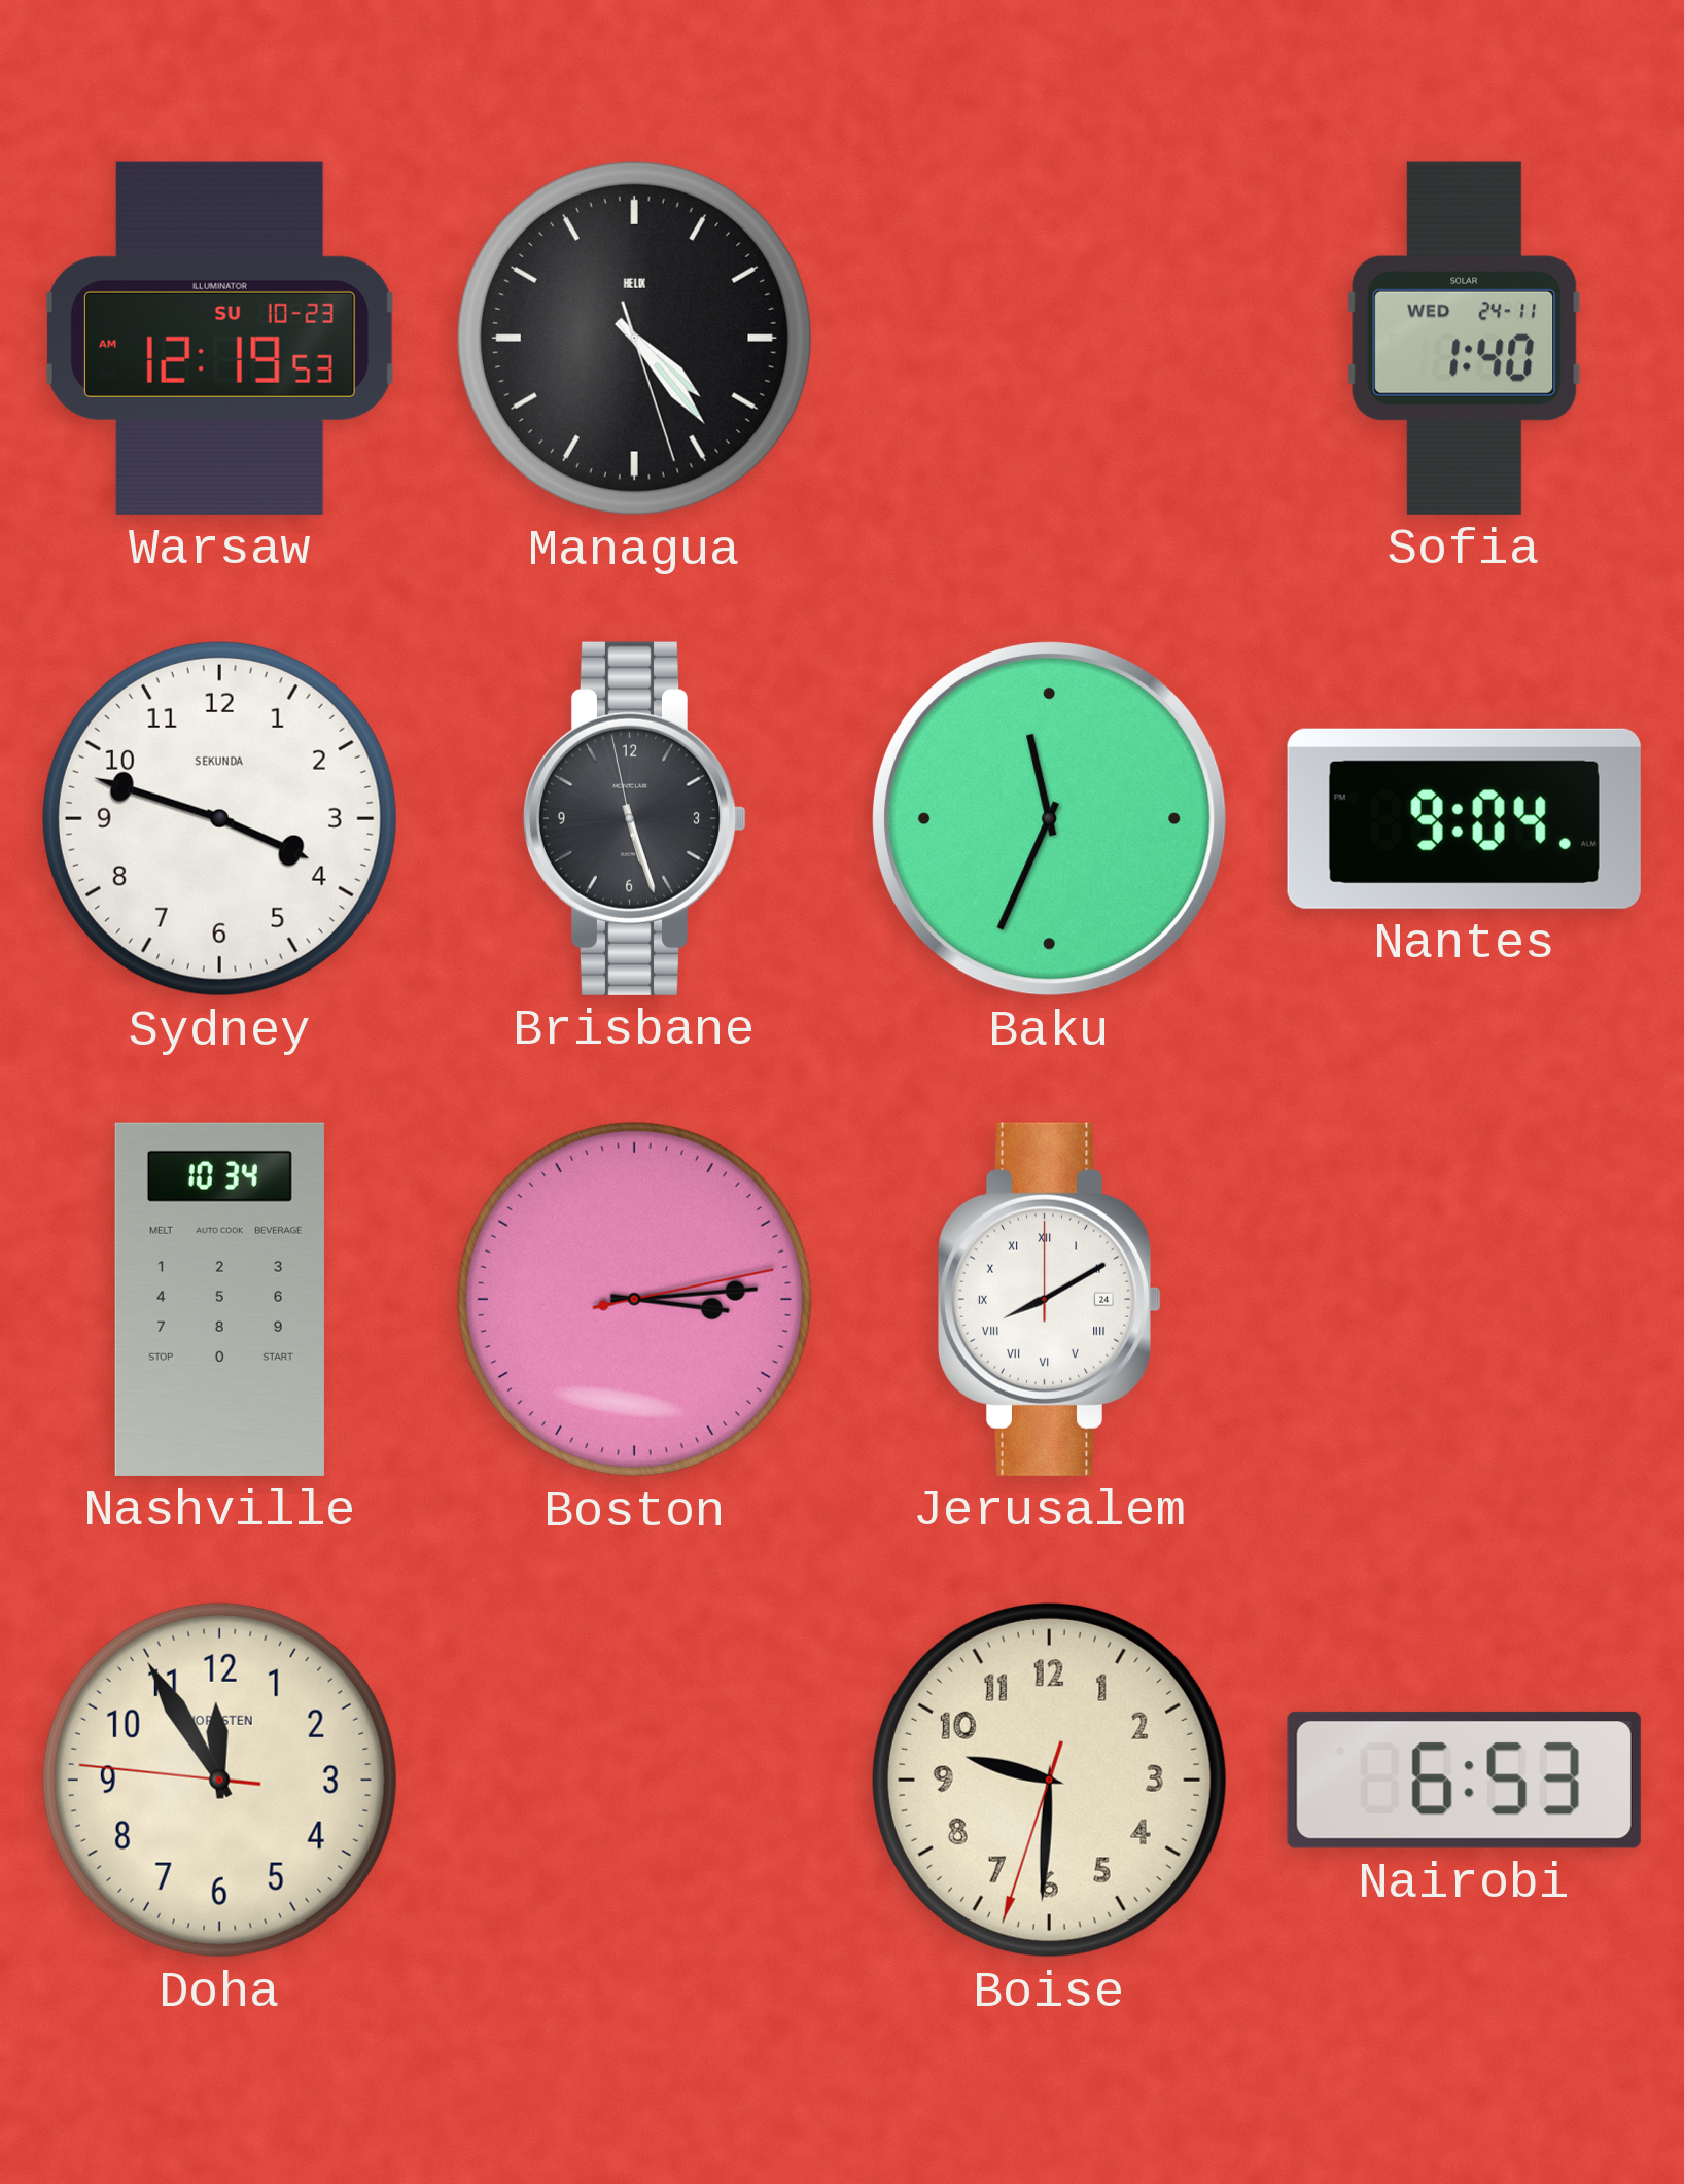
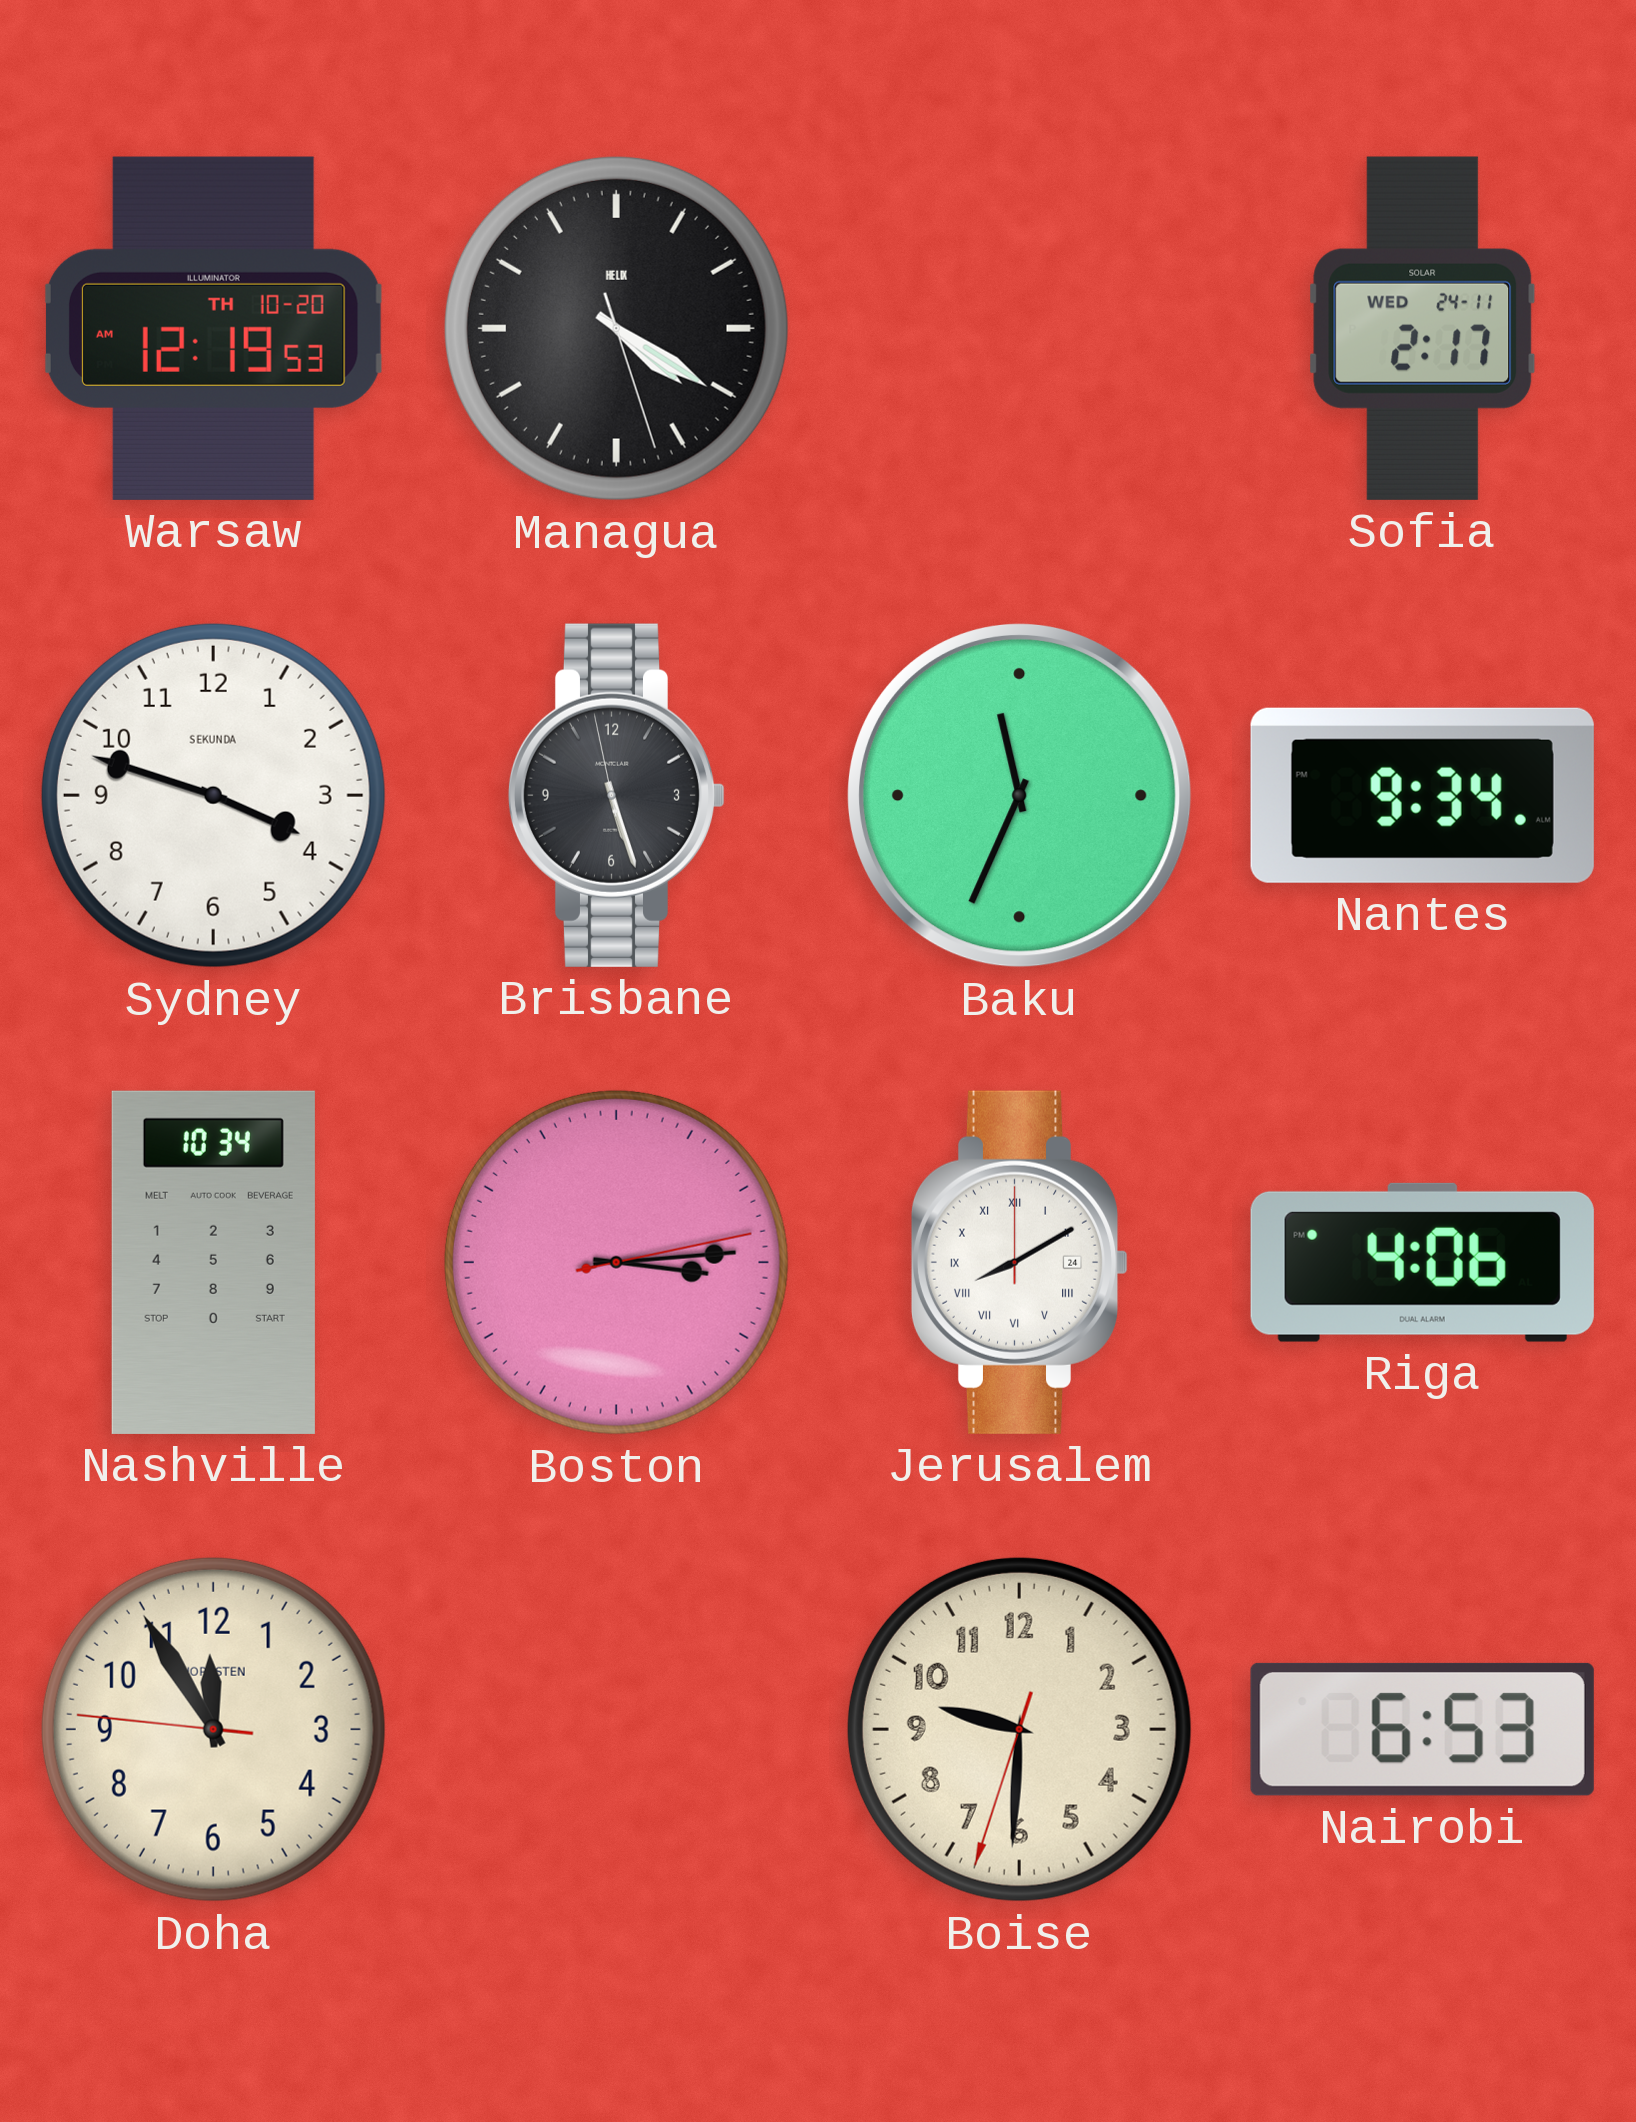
Warsaw date: SU 10-23 -> TH 10-20
Managua: 4:23 -> 4:20
Sofia: 1:40 -> 2:17
Nantes: 9:04 -> 9:34
Riga: none -> 4:06
